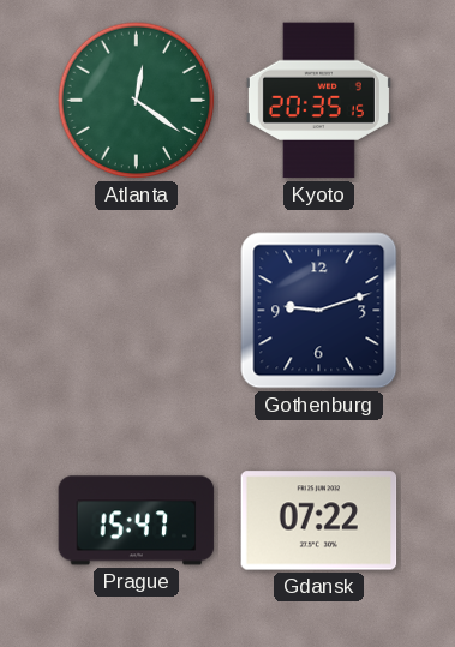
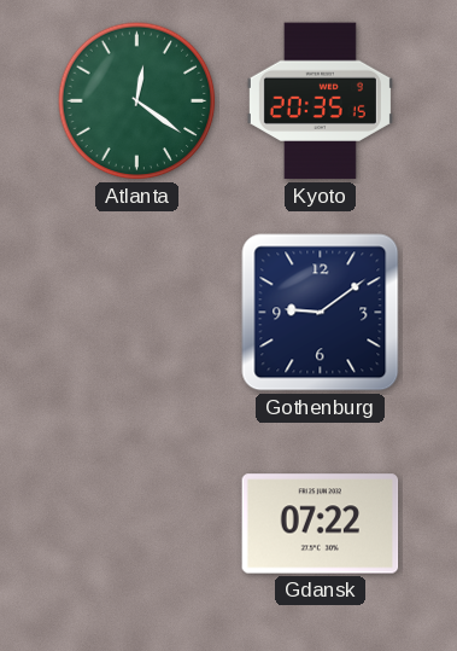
Gothenburg: 9:12 -> 9:09
Prague: 15:47 -> none
